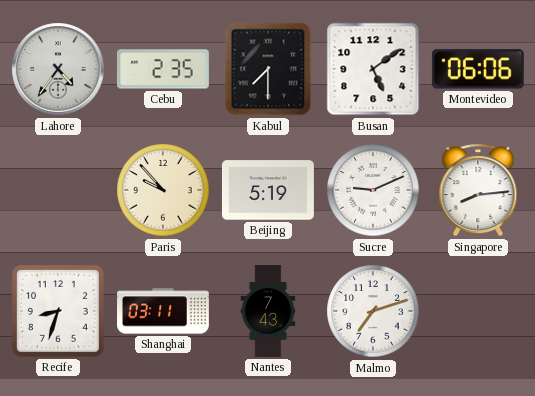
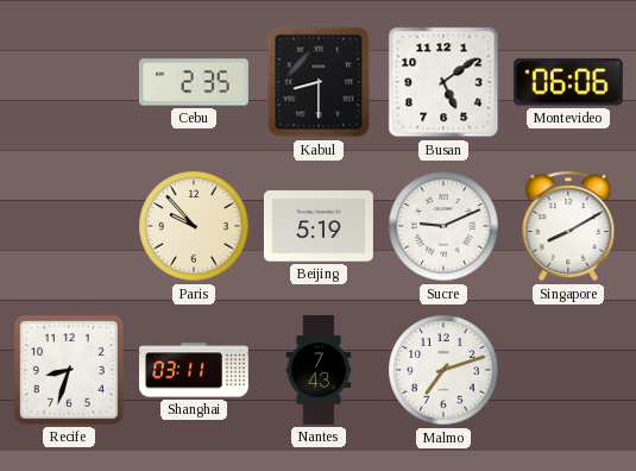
Lahore: 4:36 -> none
Kabul: 7:30 -> 8:30
Singapore: 8:14 -> 8:10
